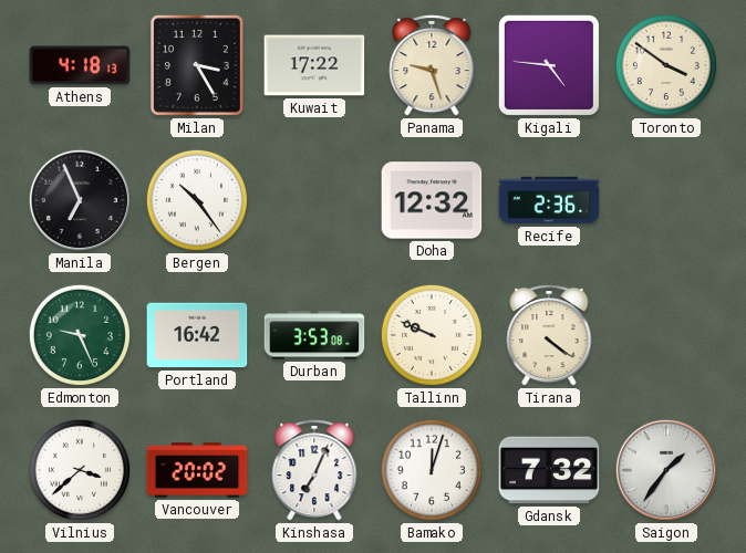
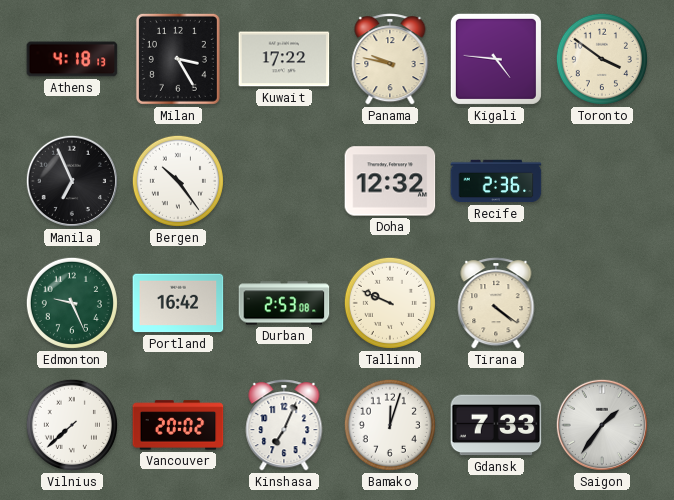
Panama: 9:27 -> 9:47
Durban: 3:53 -> 2:53
Vilnius: 3:38 -> 7:38
Gdansk: 7:32 -> 7:33
